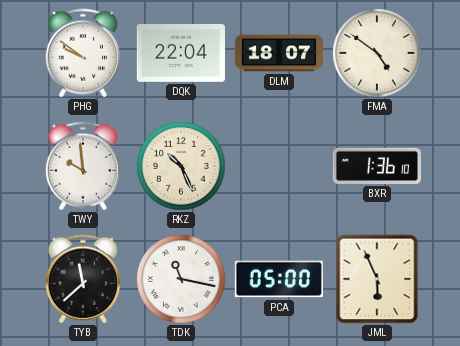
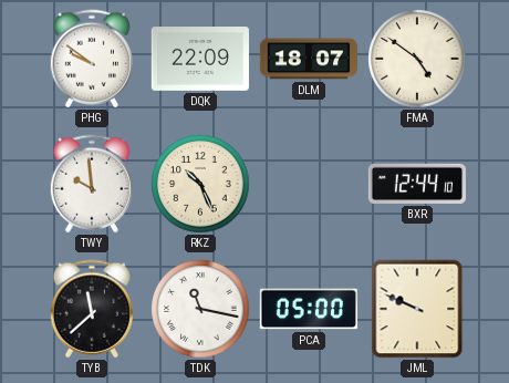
DQK: 22:04 -> 22:09
BXR: 1:36 -> 12:44
JML: 5:56 -> 9:49
